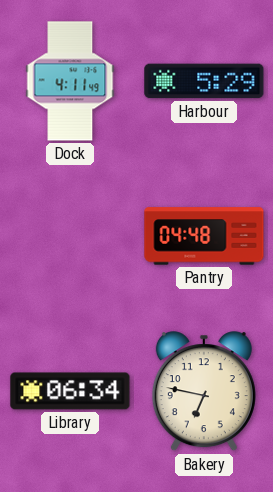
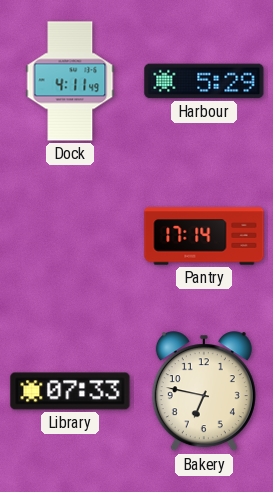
Pantry: 04:48 -> 17:14
Library: 06:34 -> 07:33
